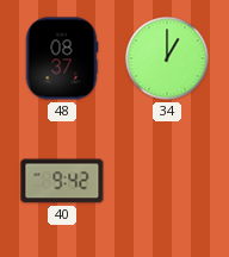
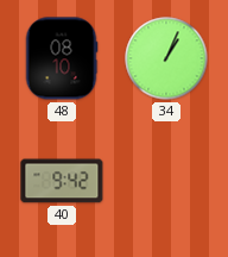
48: 08:37 -> 08:10
34: 1:00 -> 1:04
